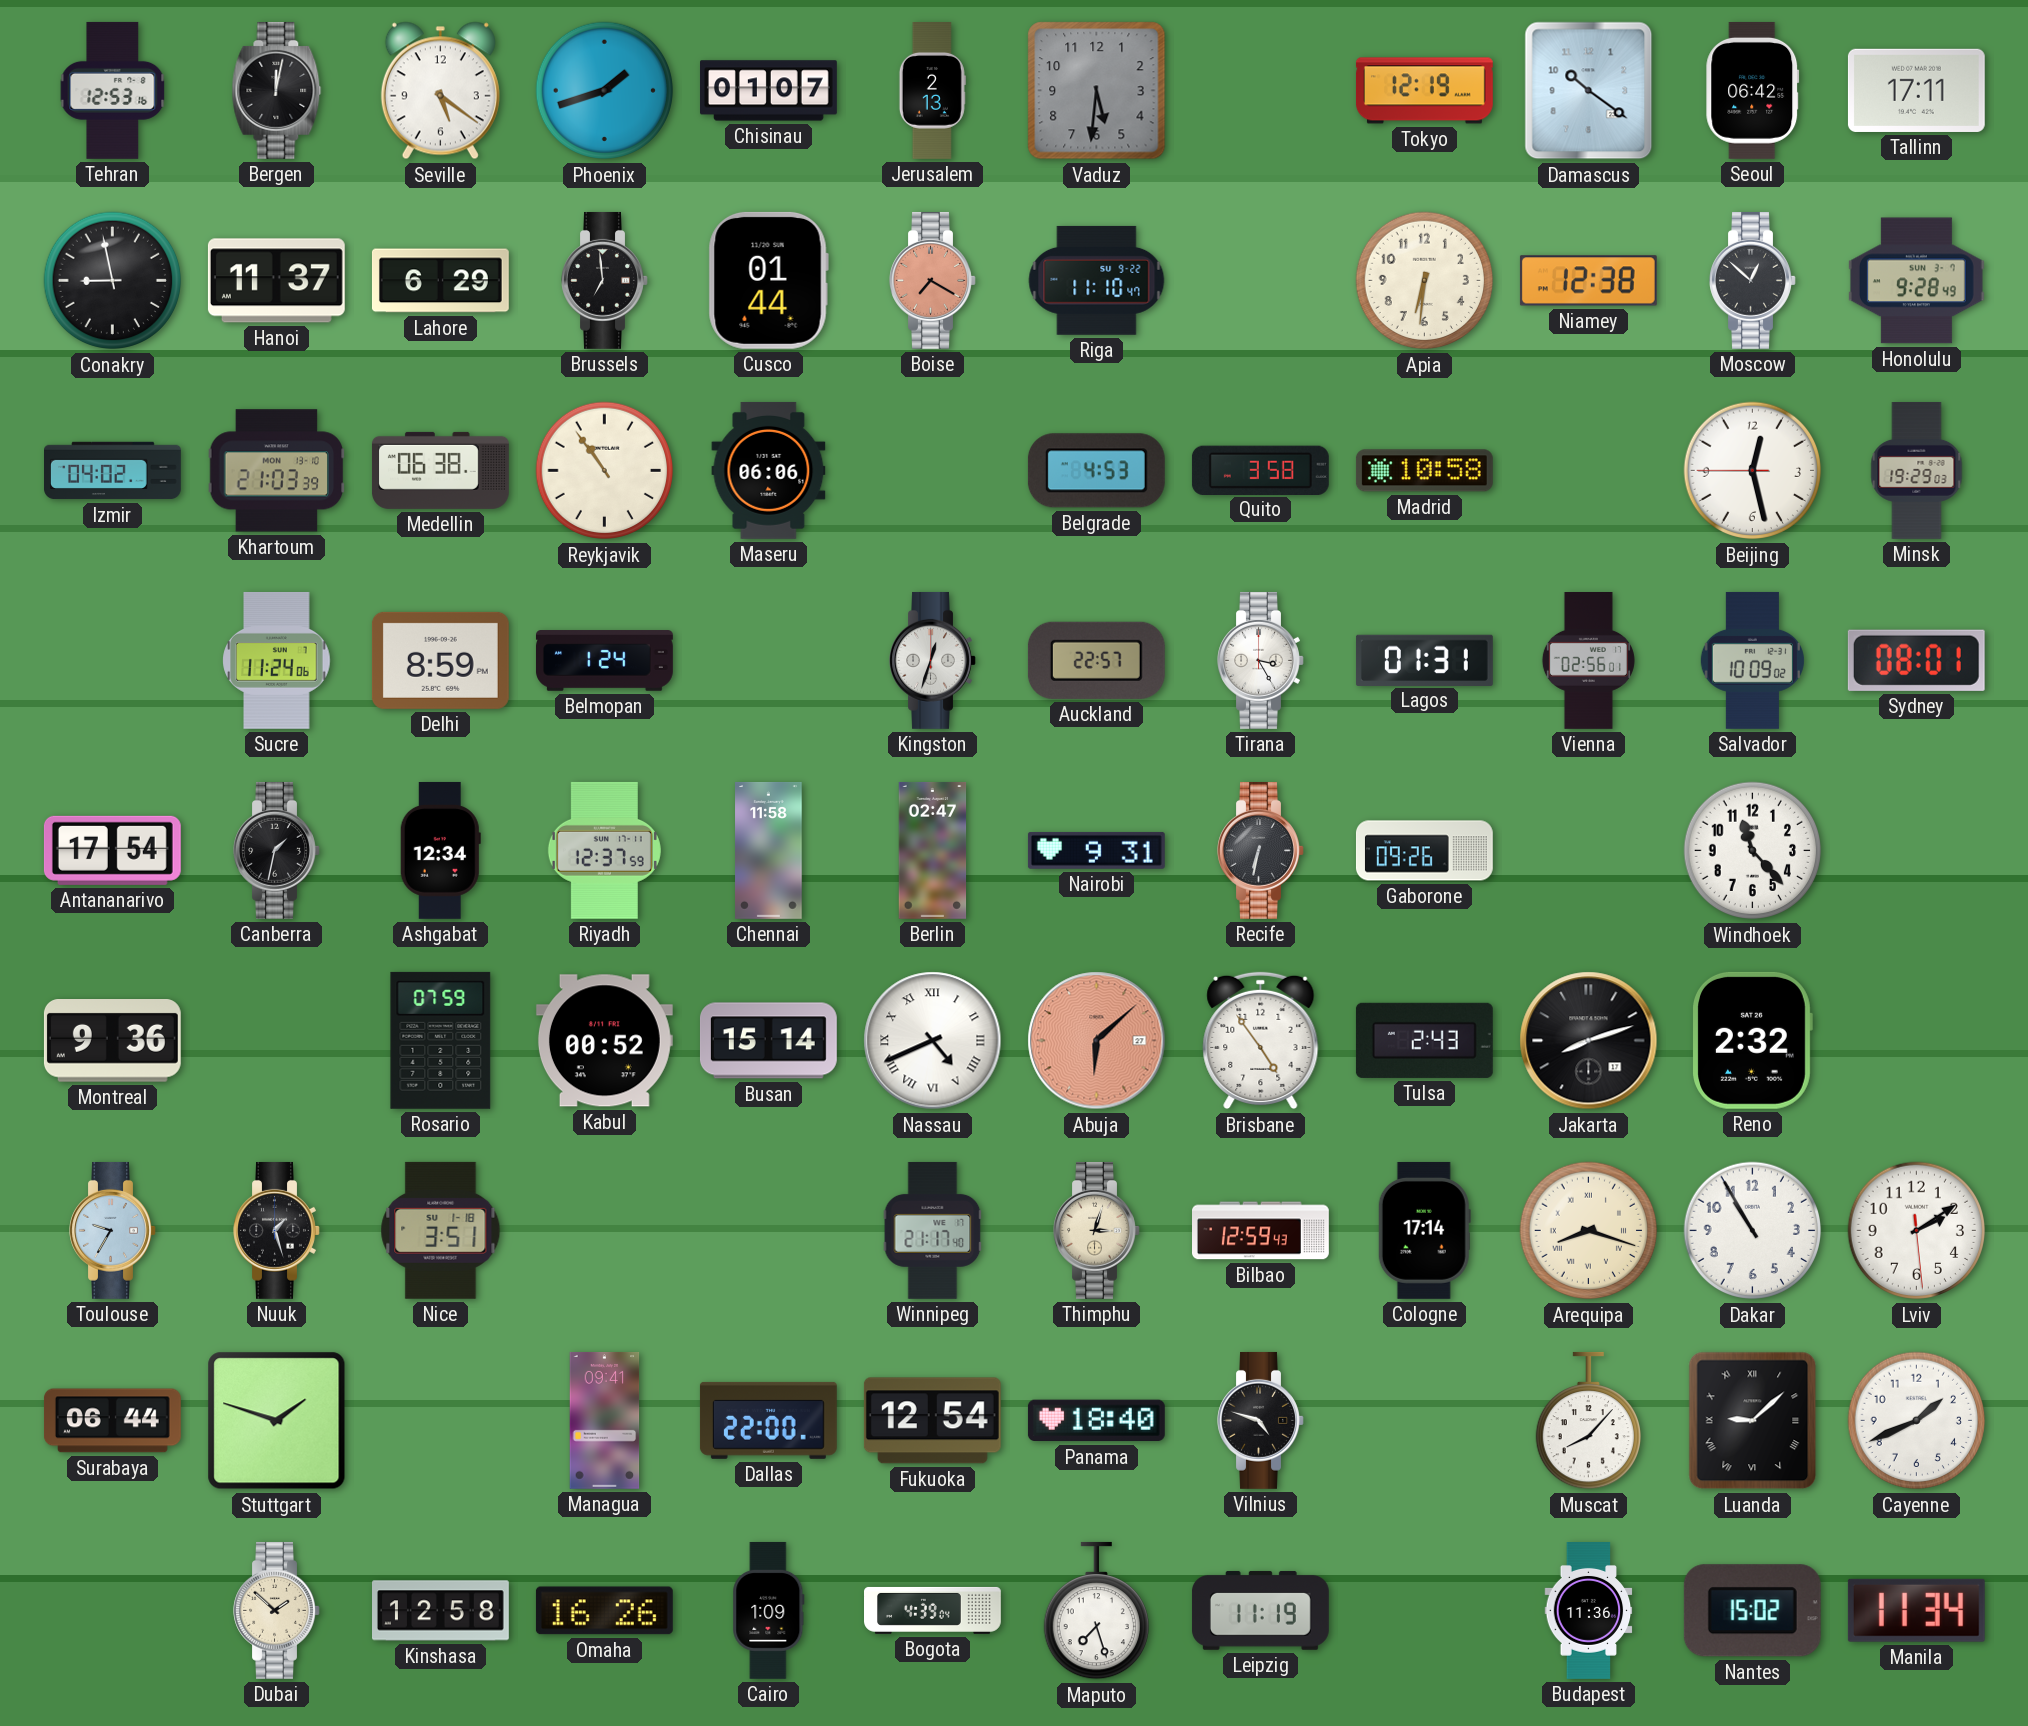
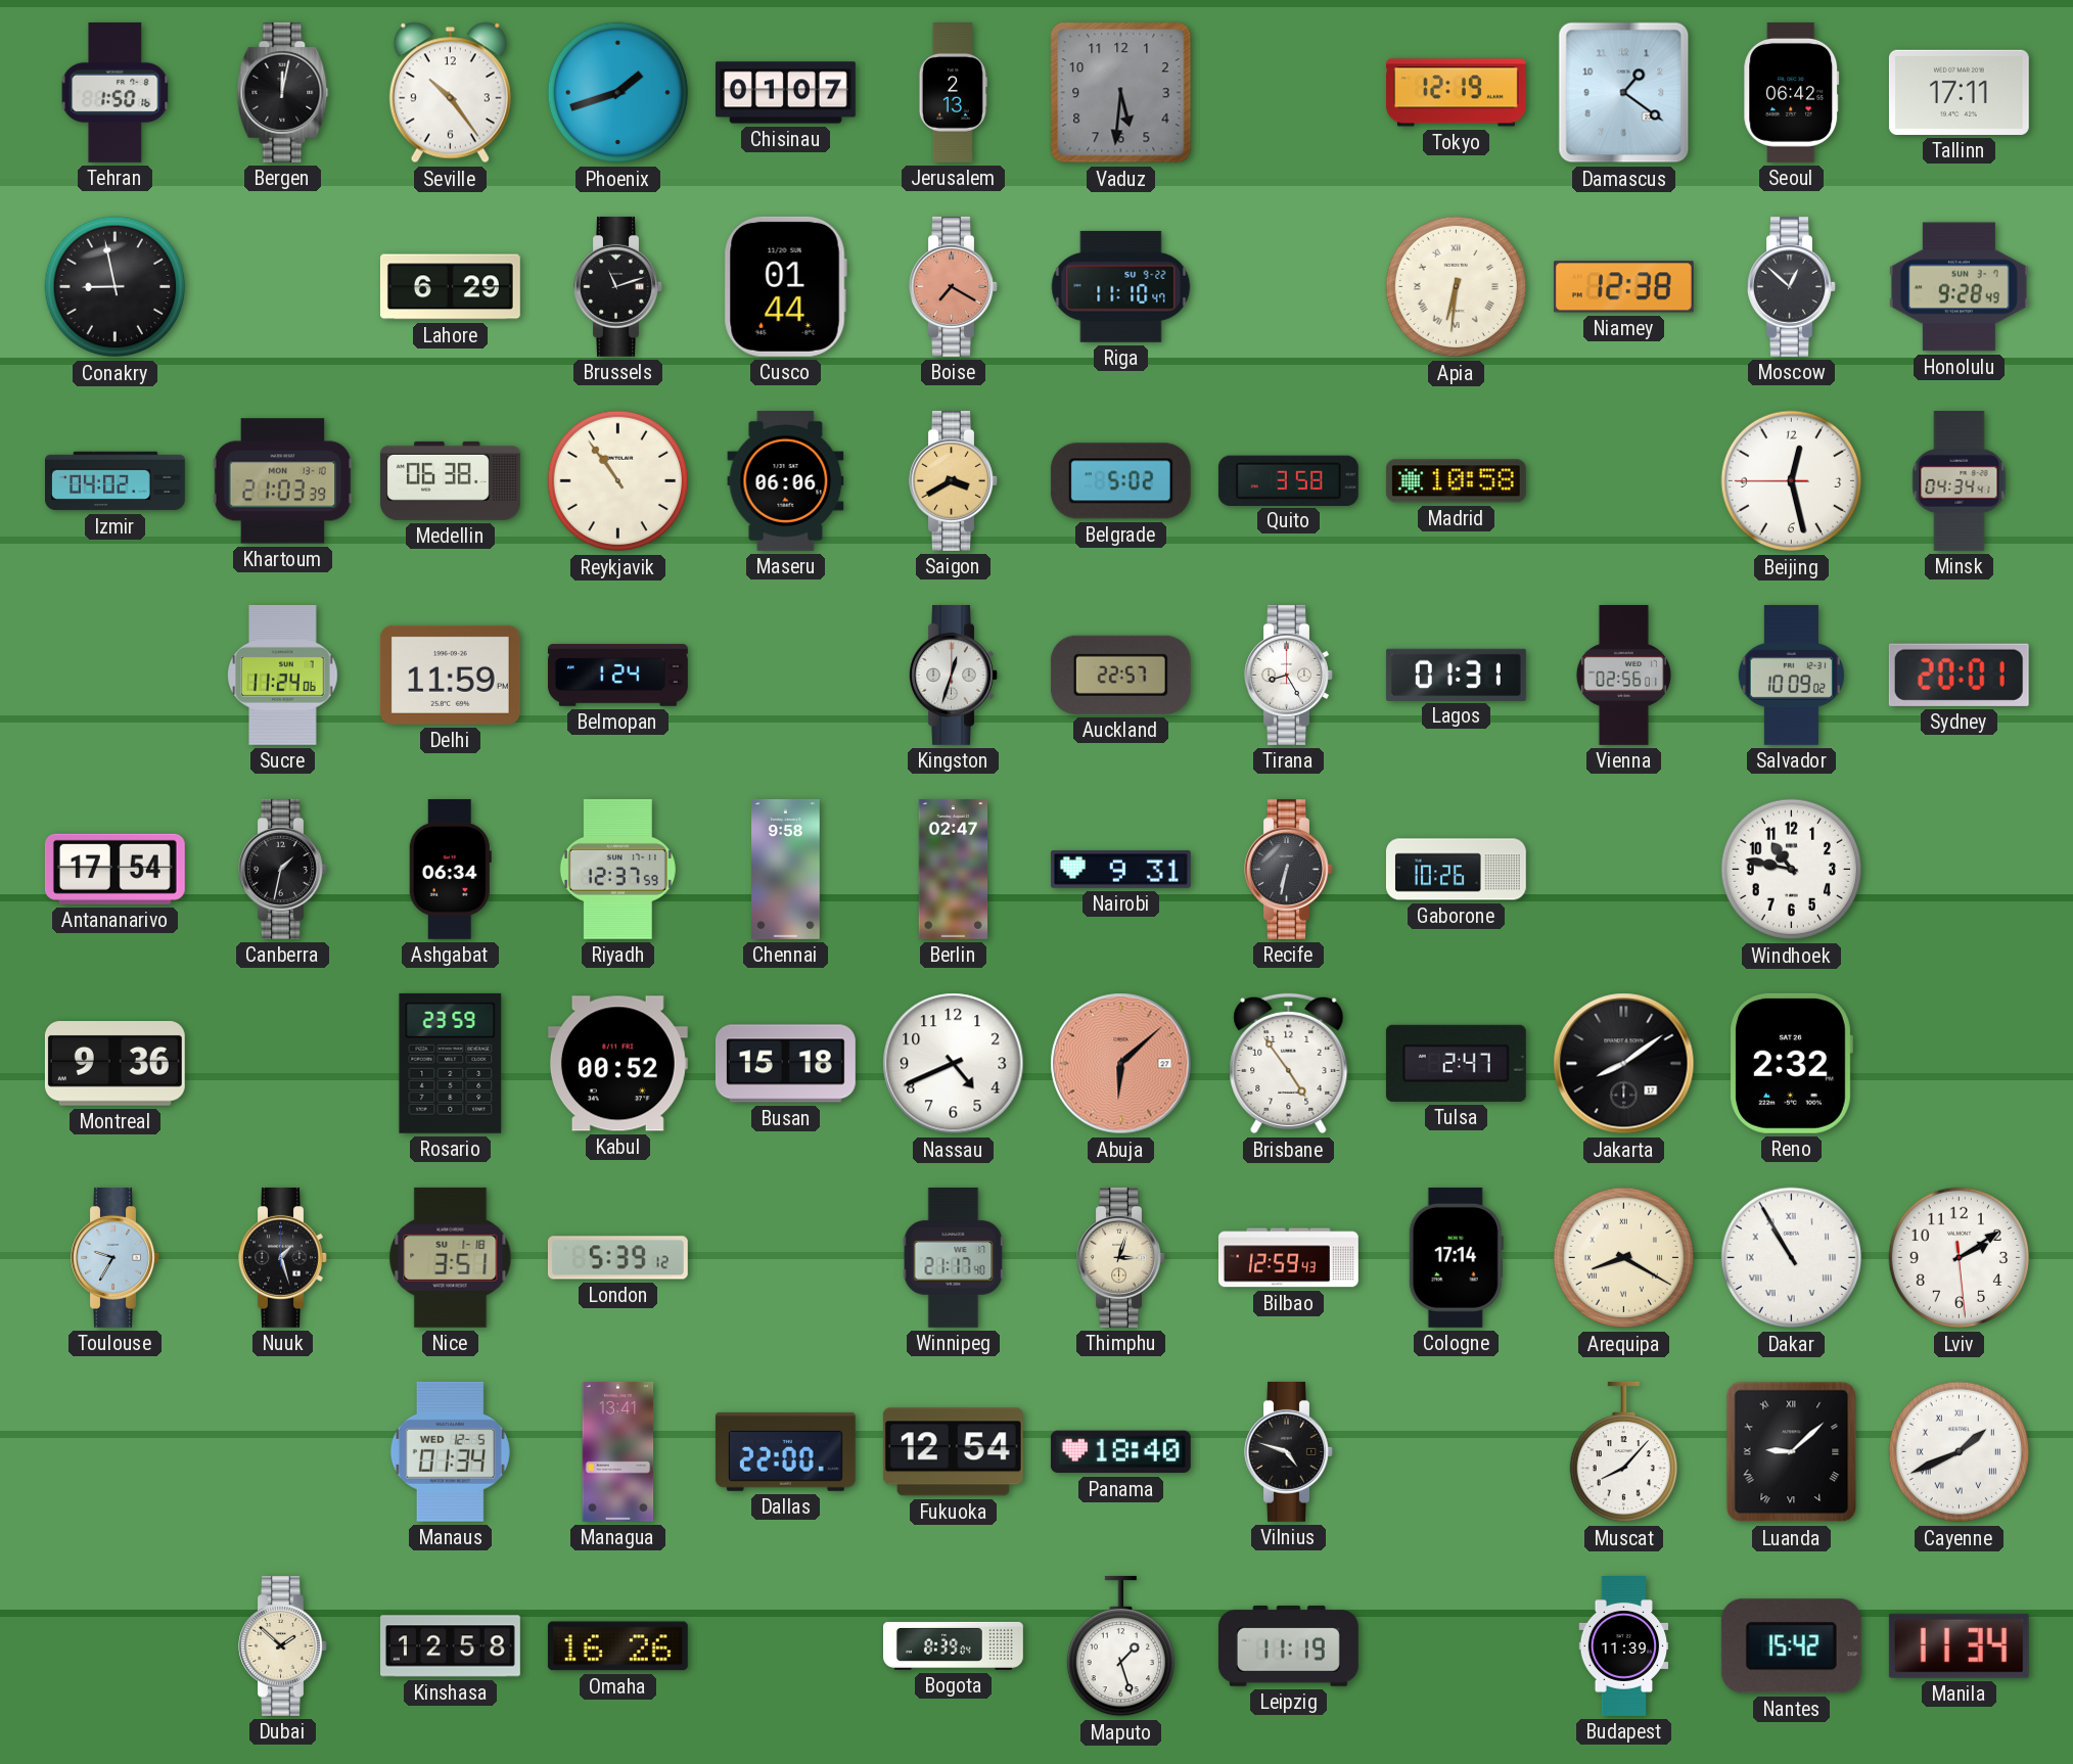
Tehran: 12:53 -> 1:50
Seville: 5:21 -> 10:24
Damascus: 10:21 -> 1:21
Hanoi: 11:37 -> none
Brussels: 6:59 -> 11:12
Apia numerals: Arabic -> Roman
Saigon: none -> 3:40
Belgrade: 4:53 -> 5:02
Minsk: 19:29 -> 04:34
Delhi: 8:59 -> 11:59
Tirana: 3:25 -> 8:25
Sydney: 08:01 -> 20:01
Ashgabat: 12:34 -> 06:34
Chennai: 11:58 -> 9:58
Gaborone: 09:26 -> 10:26
Windhoek: 11:23 -> 10:47
Rosario: 07:59 -> 23:59
Busan: 15:14 -> 15:18
Nassau numerals: Roman -> Arabic
Tulsa: 2:43 -> 2:47
Jakarta: 8:12 -> 8:09
London: none -> 5:39
Arequipa: 8:18 -> 8:20
Dakar numerals: Arabic -> Roman
Surabaya: 06:44 -> none
Stuttgart: 1:48 -> none
Manaus: none -> 01:34
Managua: 09:41 -> 13:41
Cayenne numerals: Arabic -> Roman
Cairo: 1:09 -> none
Bogota: 4:39 -> 8:39
Maputo: 7:27 -> 1:27
Budapest: 11:36 -> 11:39
Nantes: 15:02 -> 15:42
